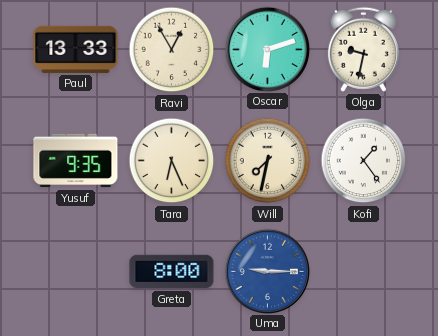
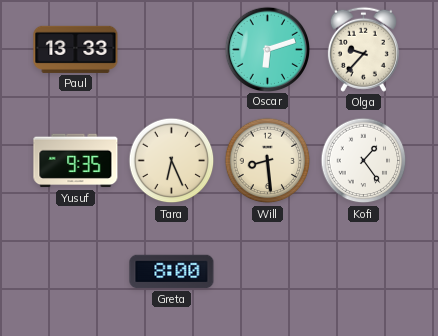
Ravi: 12:55 -> none
Olga: 9:32 -> 9:37
Will: 7:32 -> 8:29
Uma: 9:15 -> none
